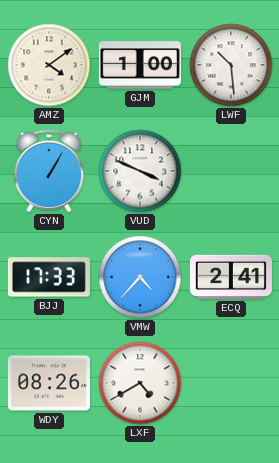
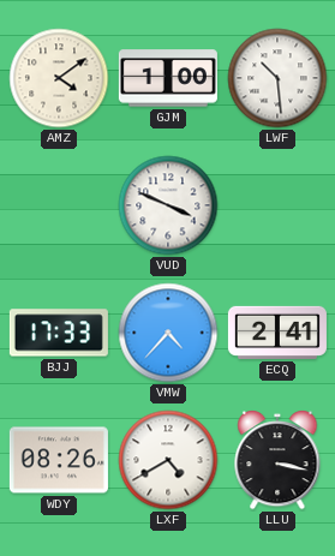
CYN: 1:05 -> none
LLU: none -> 3:17
